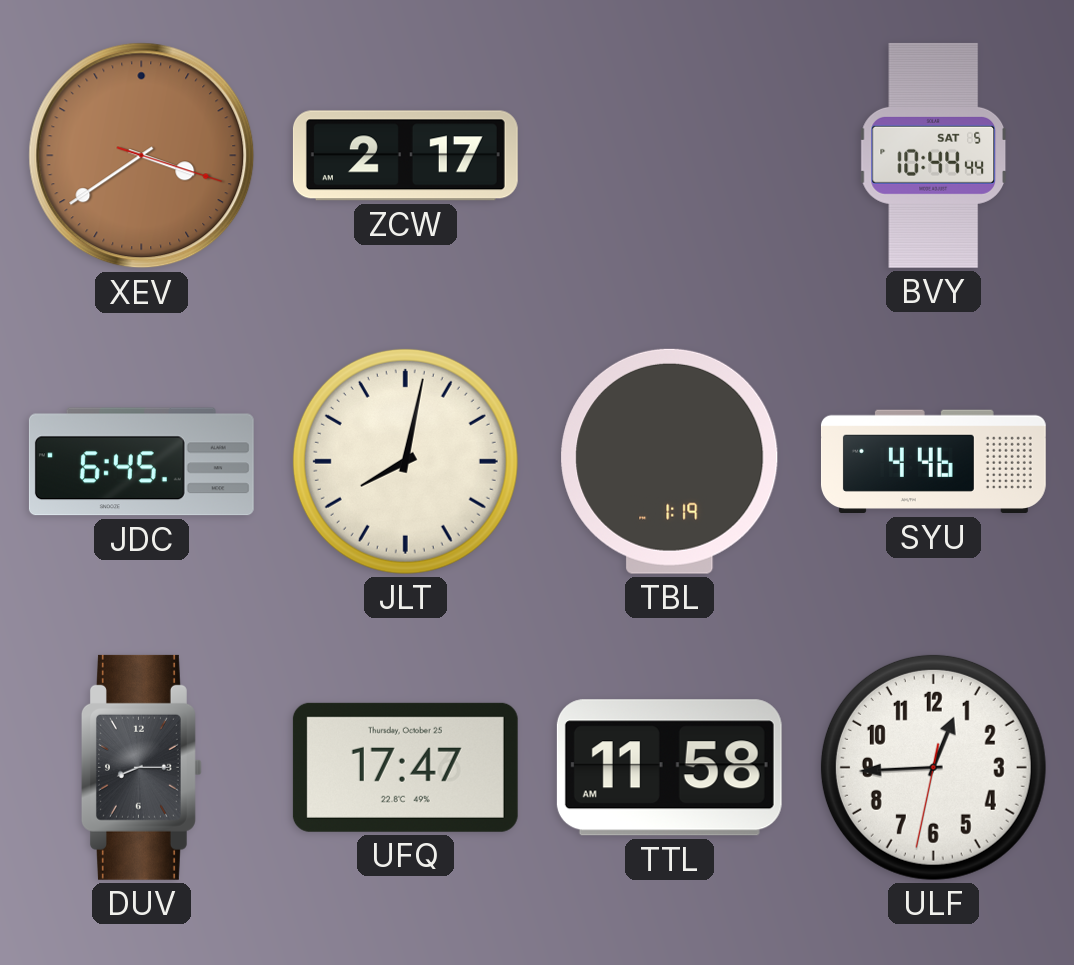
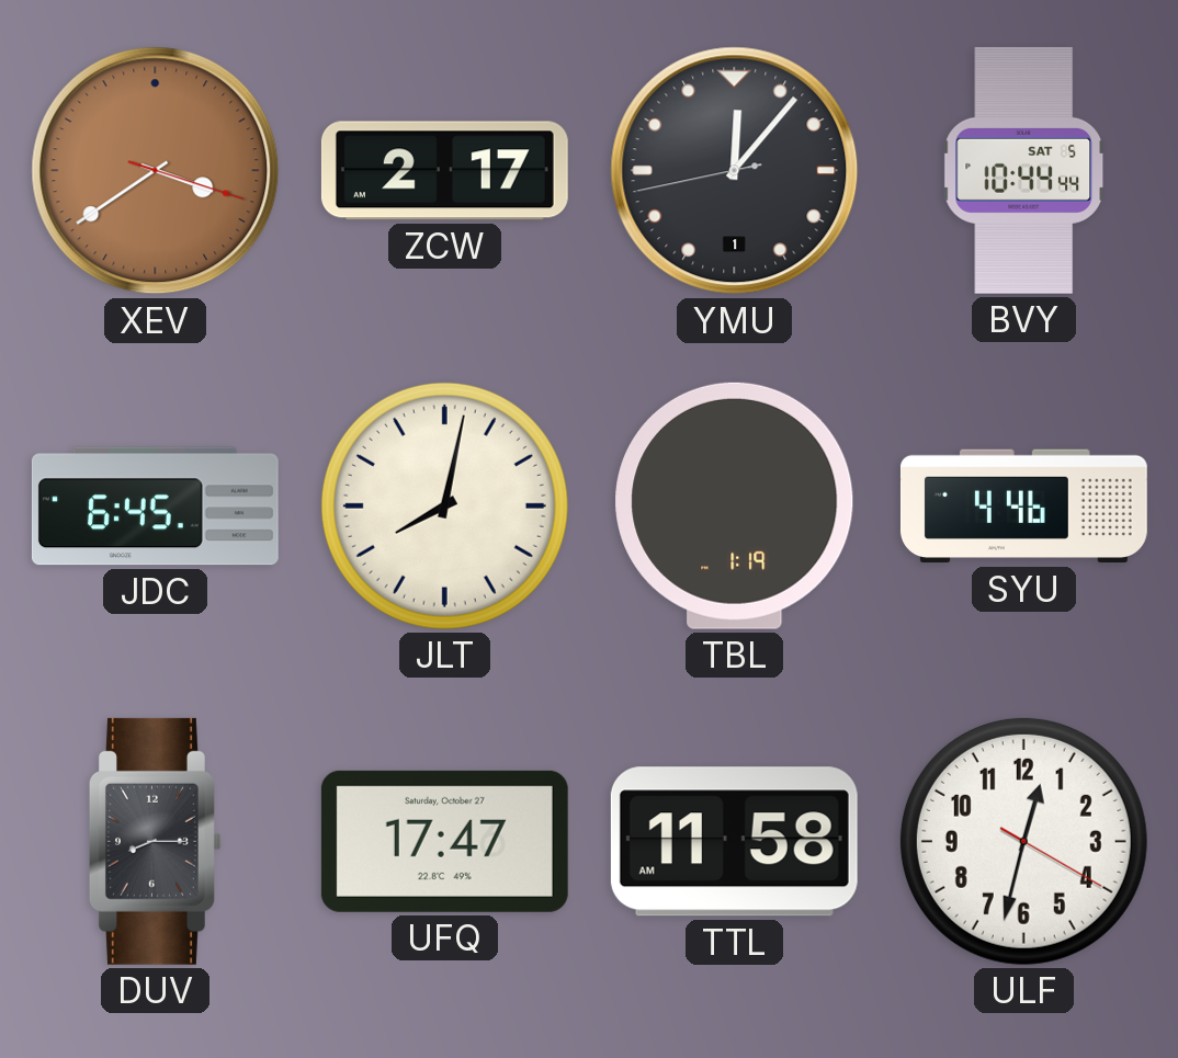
YMU: none -> 12:06
UFQ date: Thursday, October 25 -> Saturday, October 27
ULF: 12:44 -> 12:32
